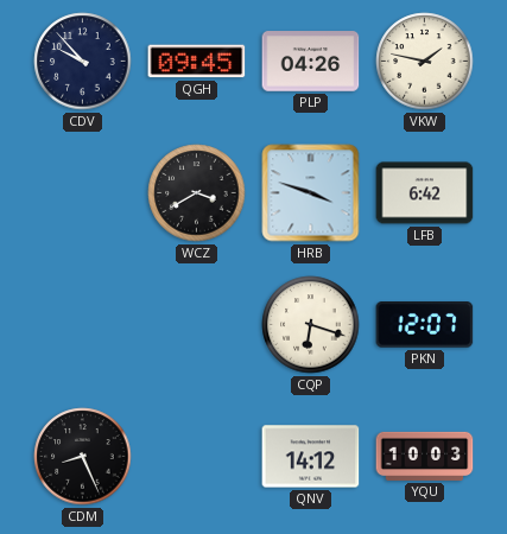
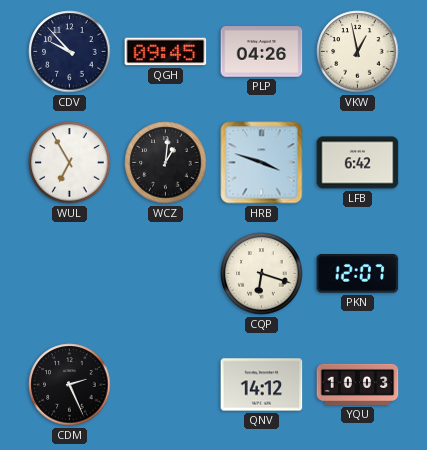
VKW: 1:47 -> 12:58
WUL: none -> 6:55
WCZ: 3:40 -> 1:01
CDM: 8:26 -> 2:26
